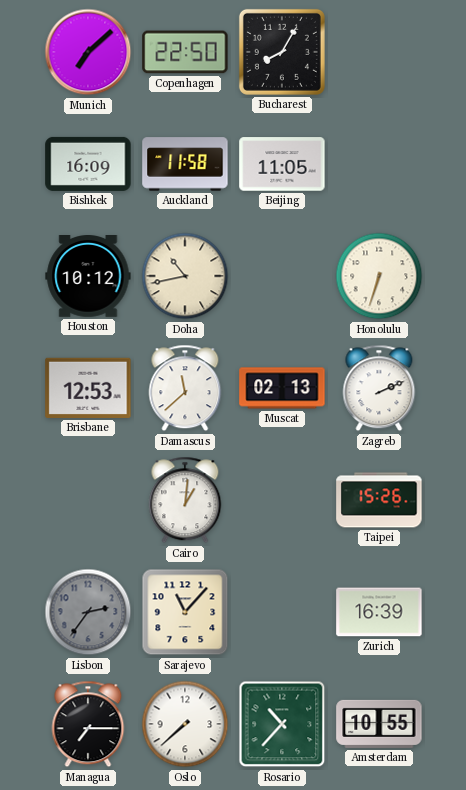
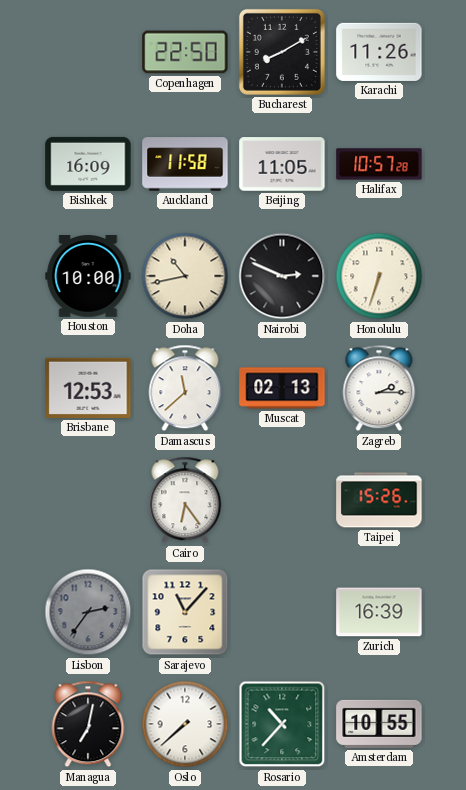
Munich: 7:08 -> none
Bucharest: 8:05 -> 8:10
Karachi: none -> 11:26
Halifax: none -> 10:57
Houston: 10:12 -> 10:00
Nairobi: none -> 2:49
Zagreb: 2:11 -> 2:15
Cairo: 1:01 -> 6:24
Managua: 7:15 -> 7:02
